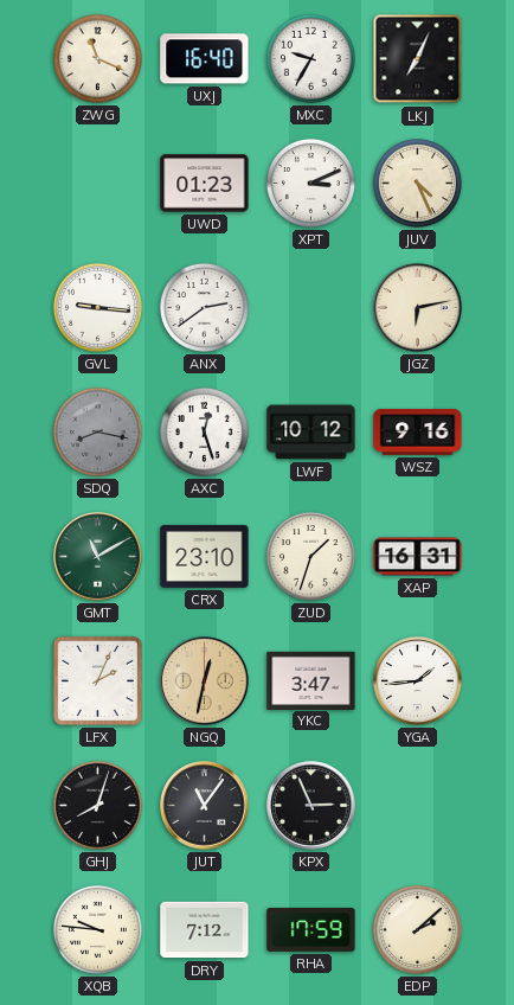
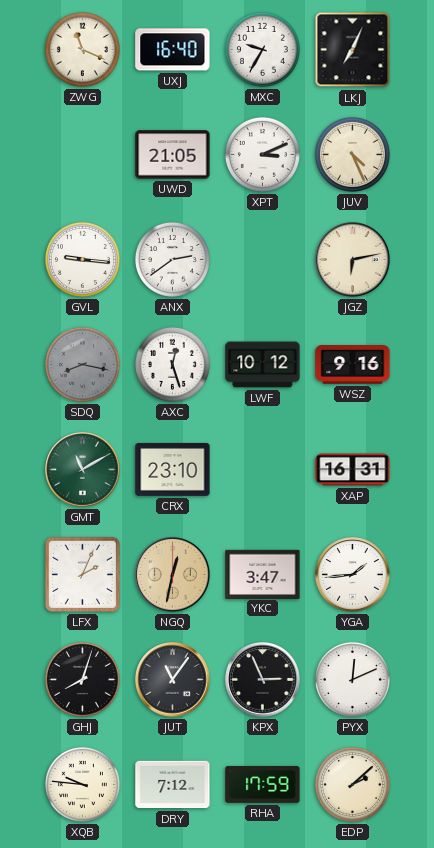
UWD: 01:23 -> 21:05
ZUD: 1:33 -> none
PYX: none -> 12:11
